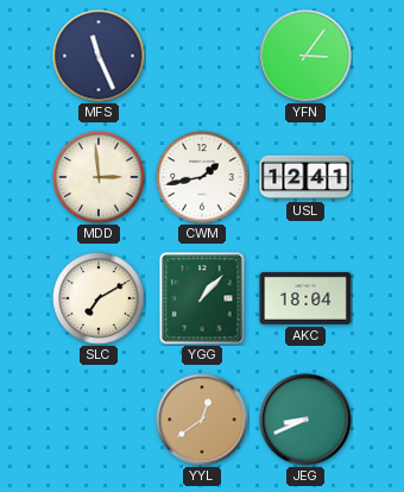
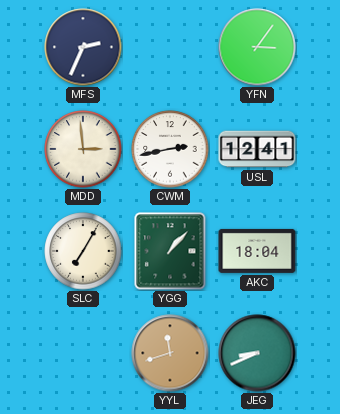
MFS: 11:26 -> 2:34
CWM: 1:43 -> 2:43
SLC: 7:10 -> 7:05
YYL: 12:39 -> 11:42
